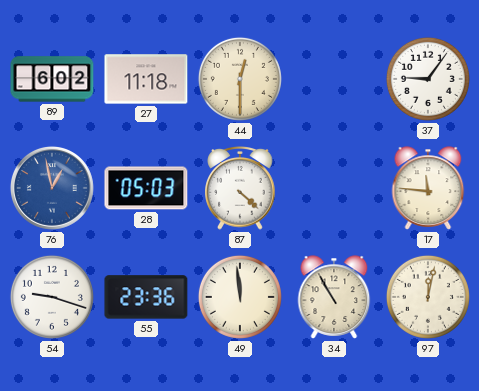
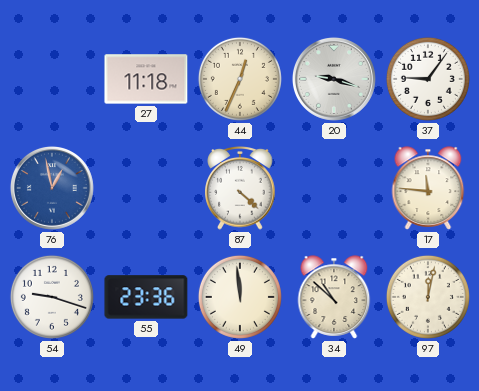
89: 6:02 -> none
44: 12:30 -> 12:34
20: none -> 9:18
28: 05:03 -> none
34: 10:55 -> 10:52
